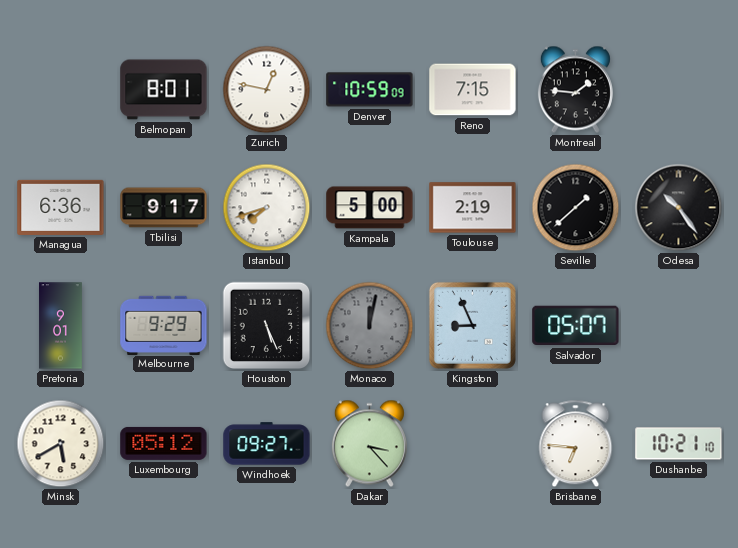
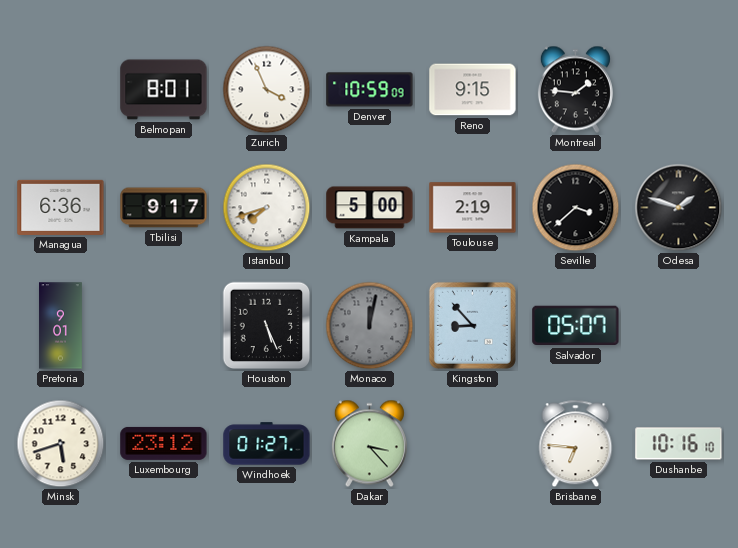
Zurich: 12:47 -> 3:56
Reno: 7:15 -> 9:15
Seville: 1:38 -> 3:38
Odesa: 10:24 -> 1:48
Melbourne: 9:29 -> none
Kingston: 8:56 -> 8:53
Minsk: 5:40 -> 5:42
Luxembourg: 05:12 -> 23:12
Windhoek: 09:27 -> 01:27
Dushanbe: 10:21 -> 10:16
